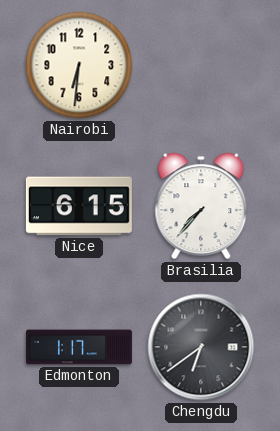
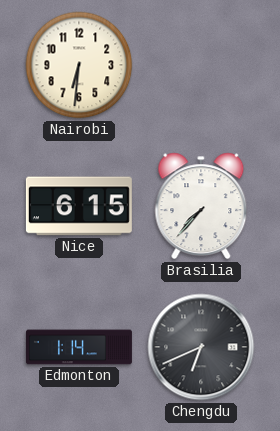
Edmonton: 1:17 -> 1:14
Chengdu: 6:39 -> 6:41
